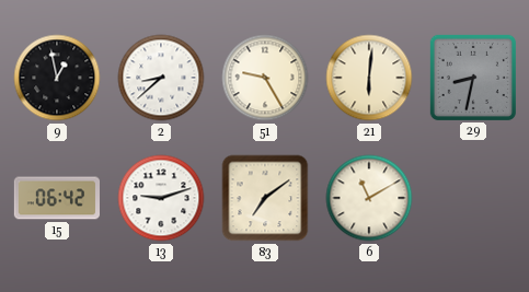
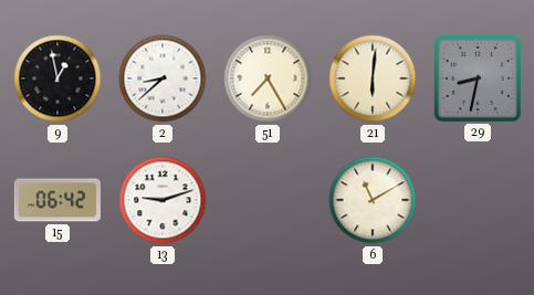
51: 9:25 -> 7:25
83: 7:09 -> none
